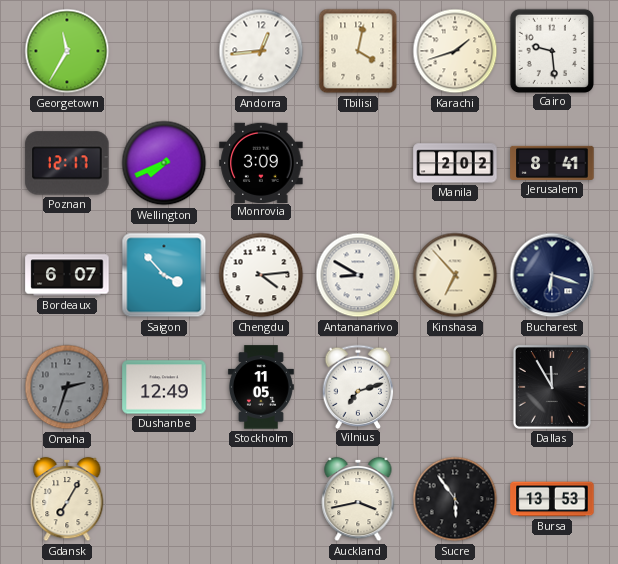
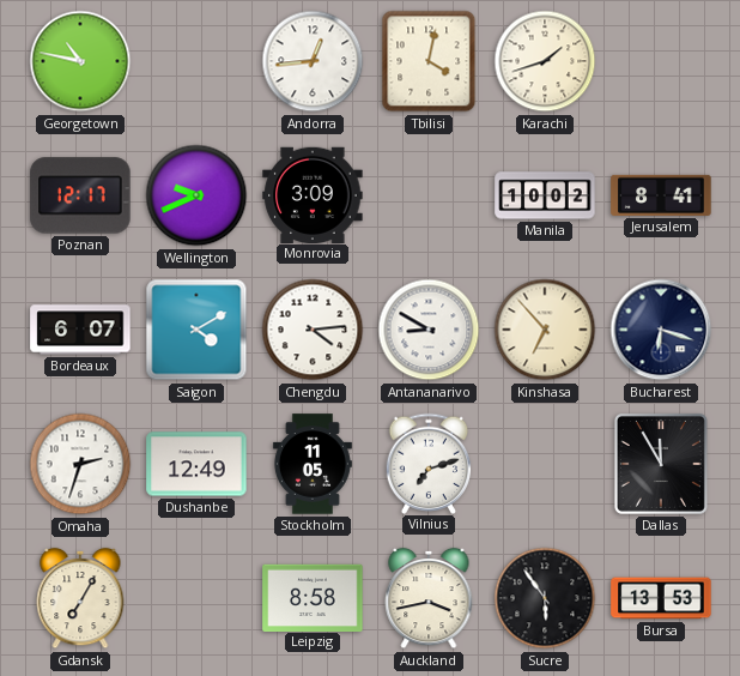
Georgetown: 11:35 -> 10:47
Cairo: 9:29 -> none
Wellington: 7:41 -> 9:41
Manila: 2:02 -> 10:02
Saigon: 3:53 -> 4:10
Omaha dial: grey -> white
Leipzig: none -> 8:58
